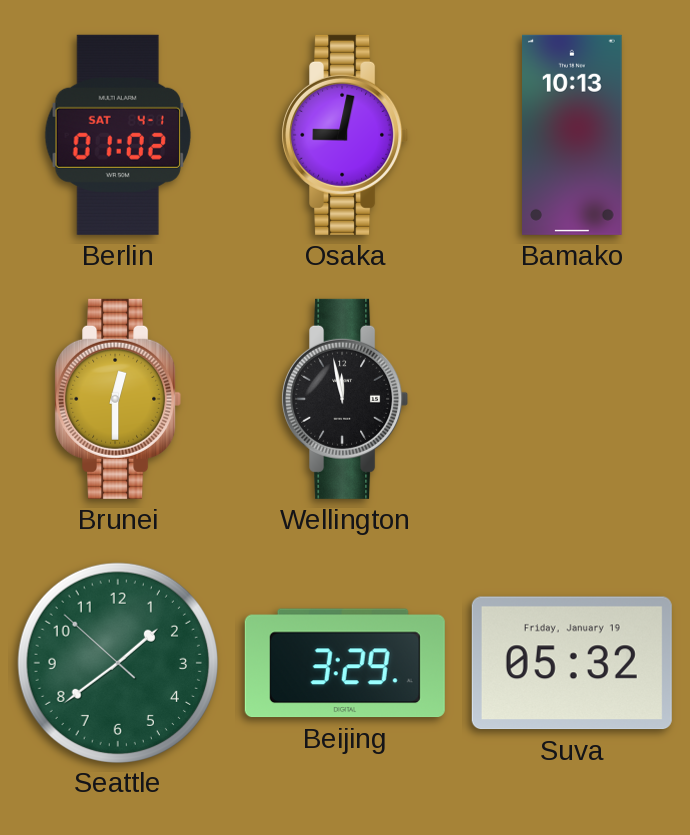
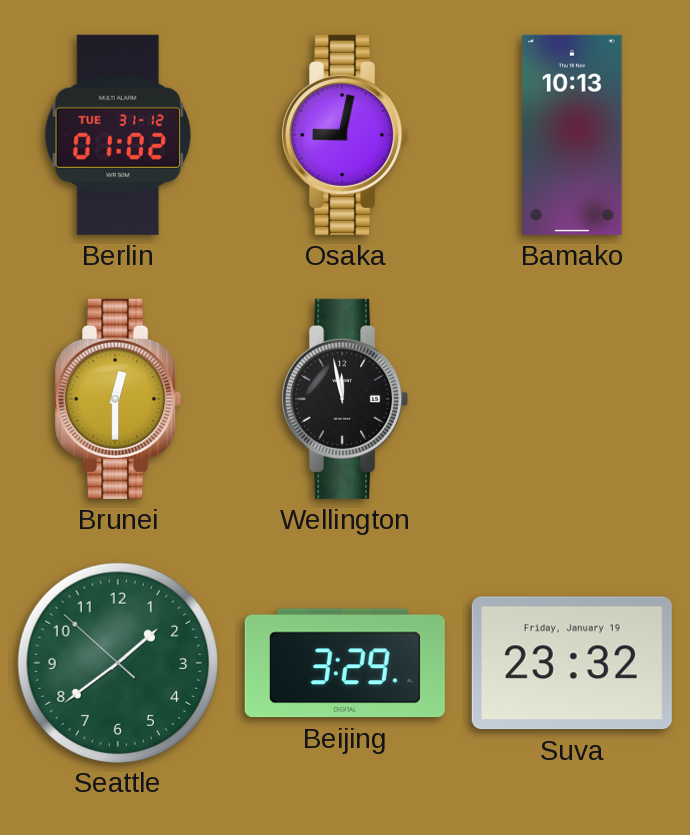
Berlin date: SAT 4-1 -> TUE 31-12
Suva: 05:32 -> 23:32
